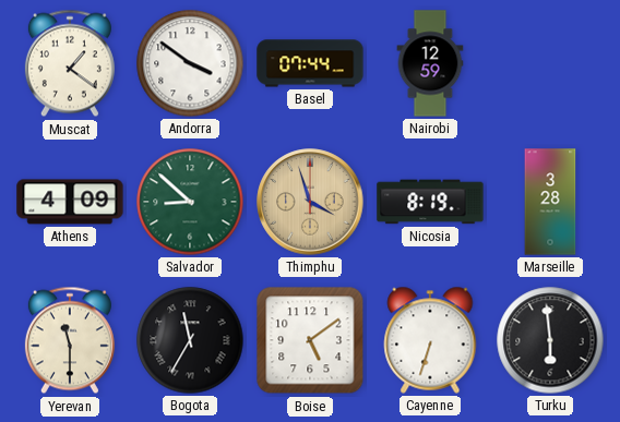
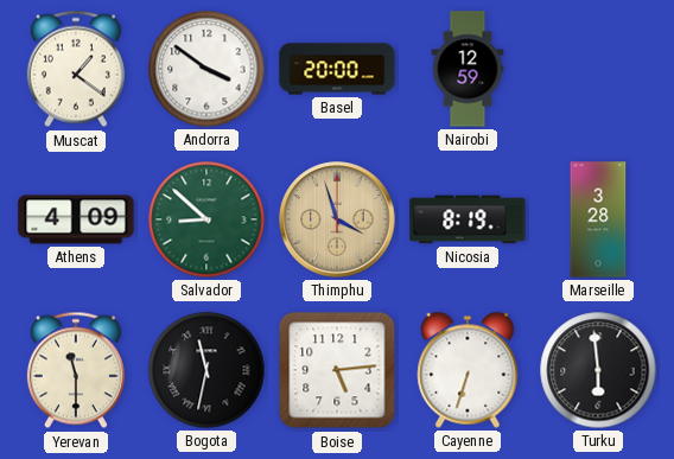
Basel: 07:44 -> 20:00
Bogota: 11:35 -> 11:32
Boise: 5:09 -> 5:14
